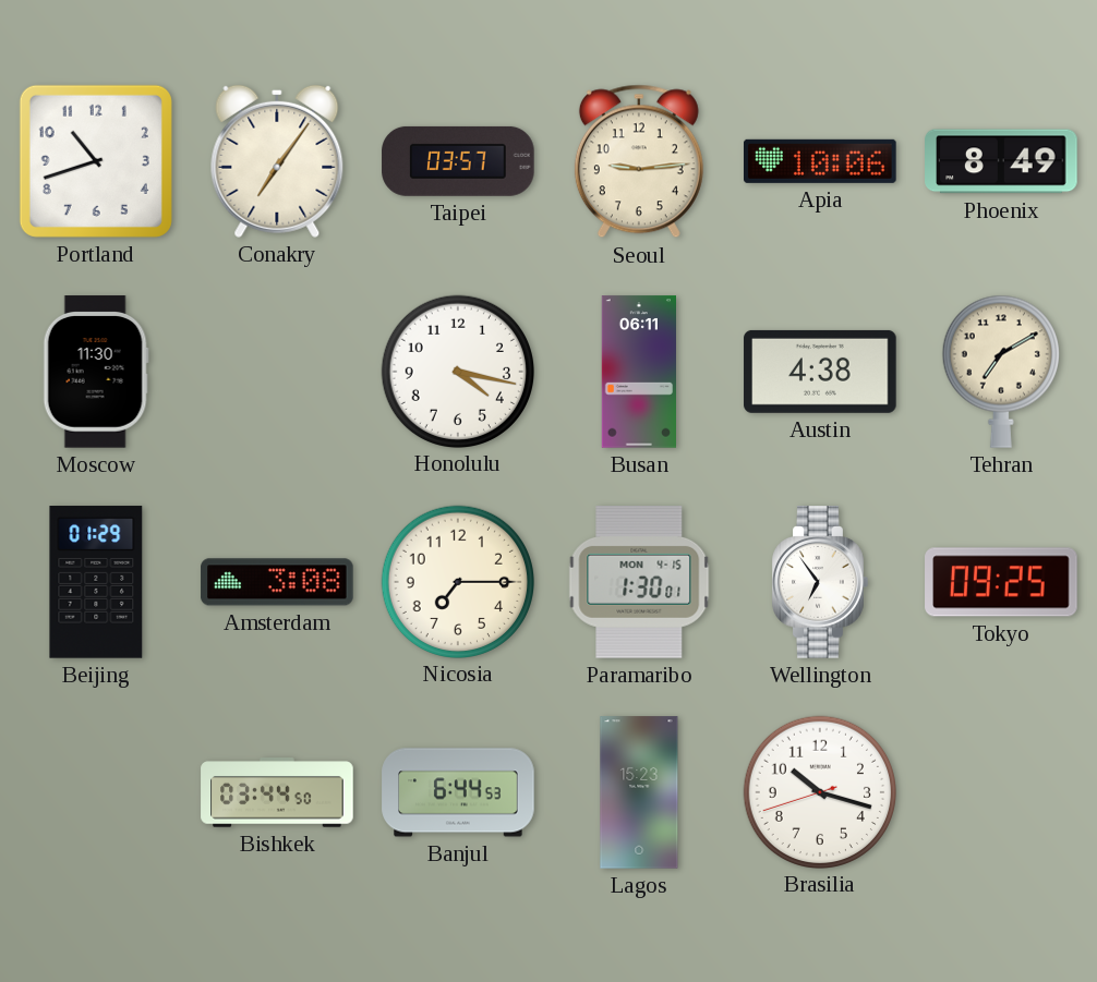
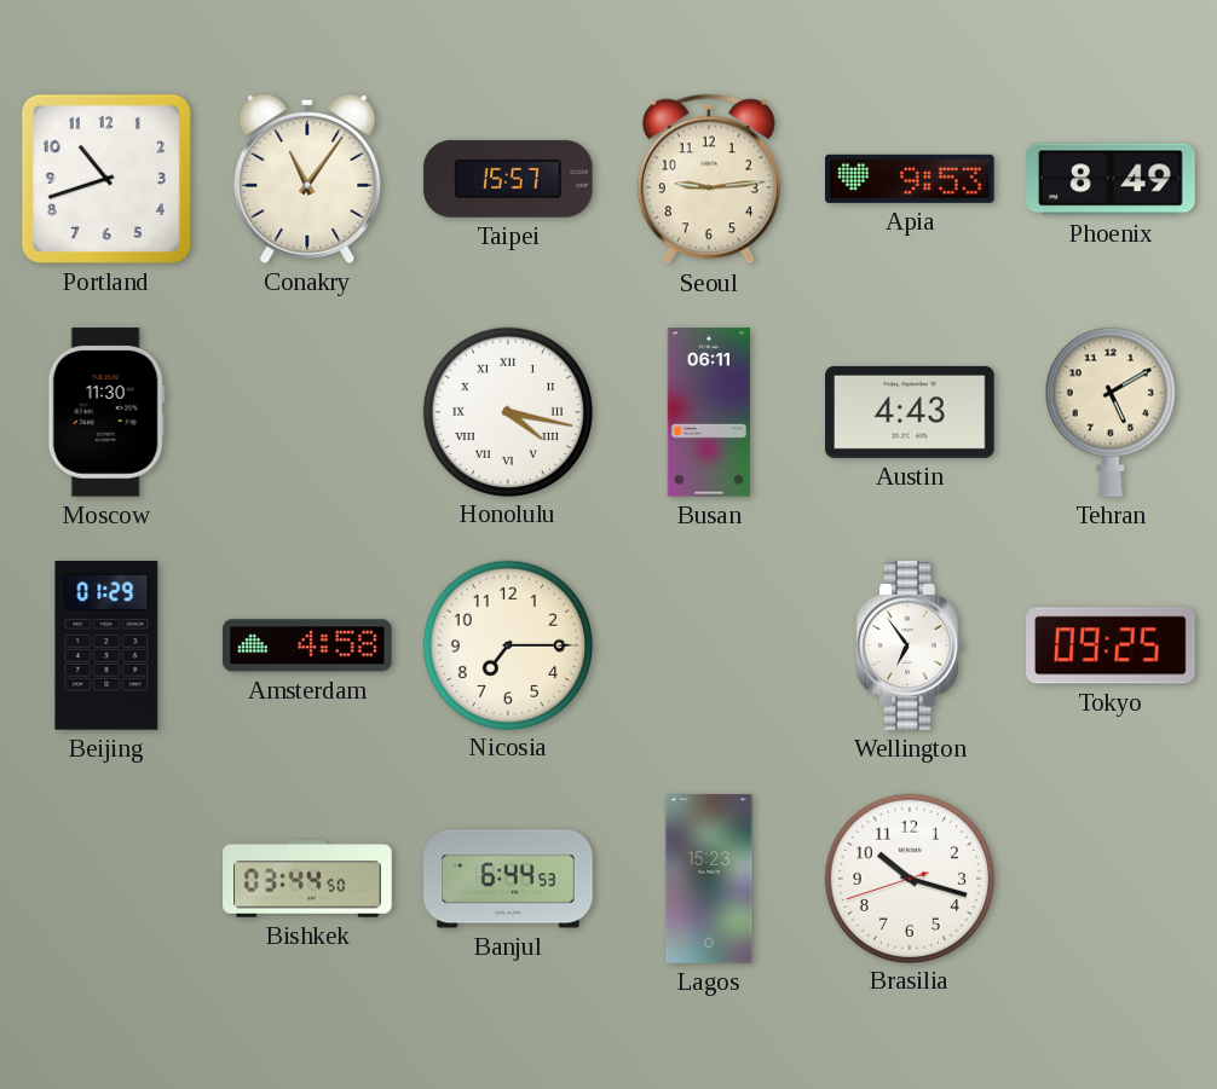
Conakry: 7:06 -> 11:06
Taipei: 03:57 -> 15:57
Apia: 10:06 -> 9:53
Honolulu numerals: Arabic -> Roman
Austin: 4:38 -> 4:43
Tehran: 7:10 -> 5:10
Amsterdam: 3:08 -> 4:58
Paramaribo: 1:30 -> none
